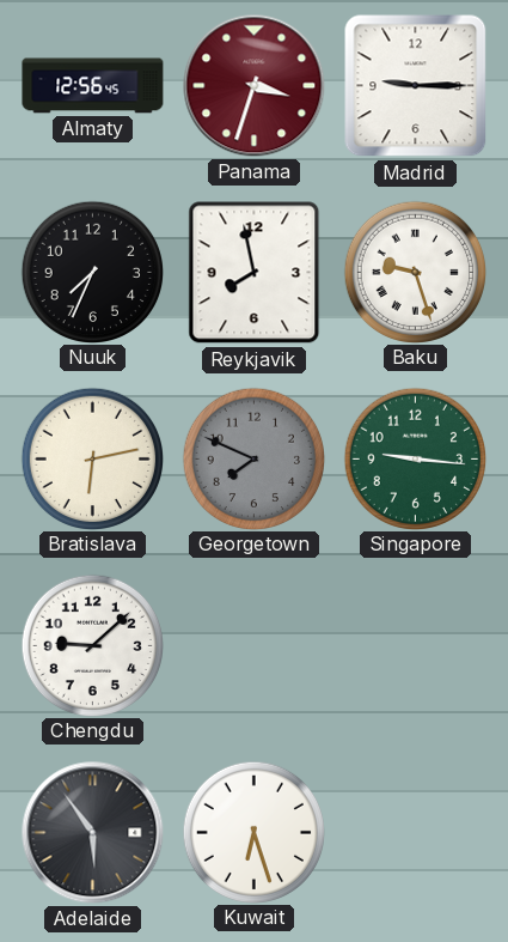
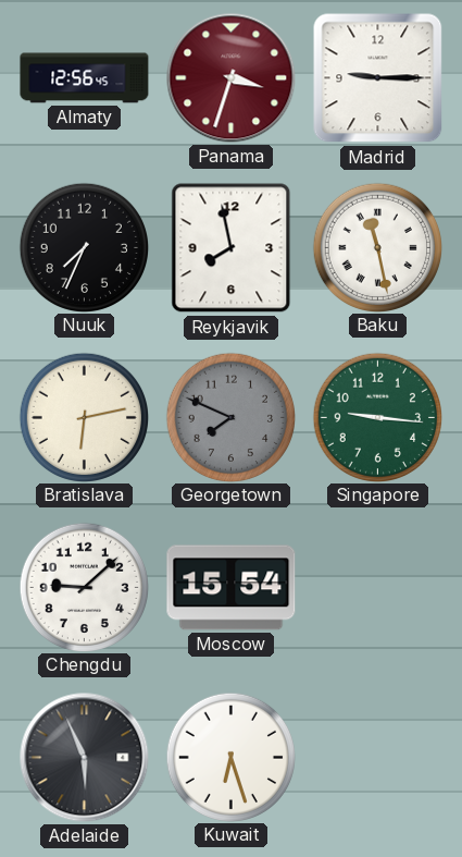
Baku: 9:27 -> 11:28
Moscow: none -> 15:54
Adelaide: 5:54 -> 5:56
